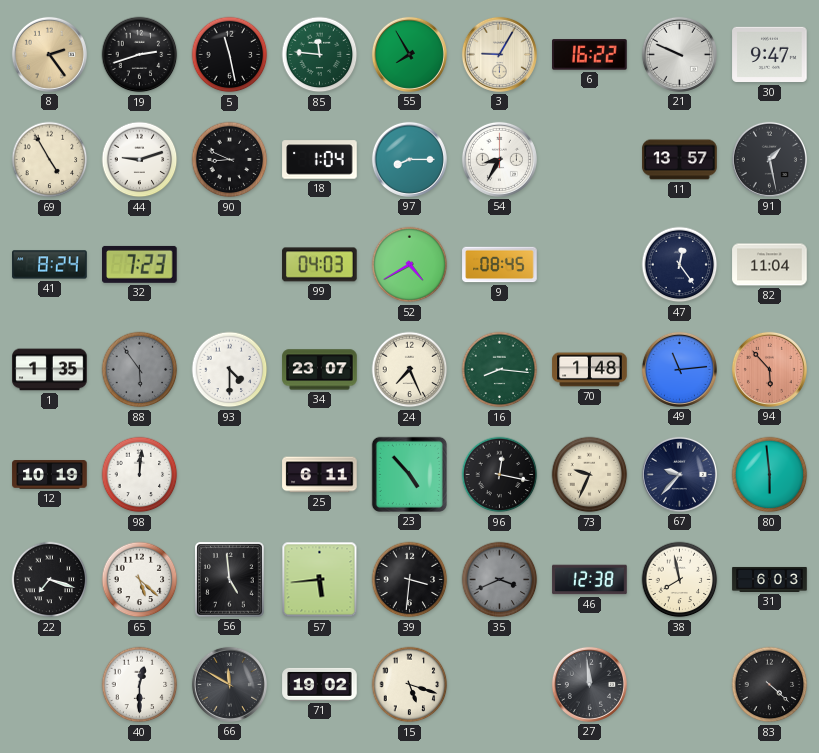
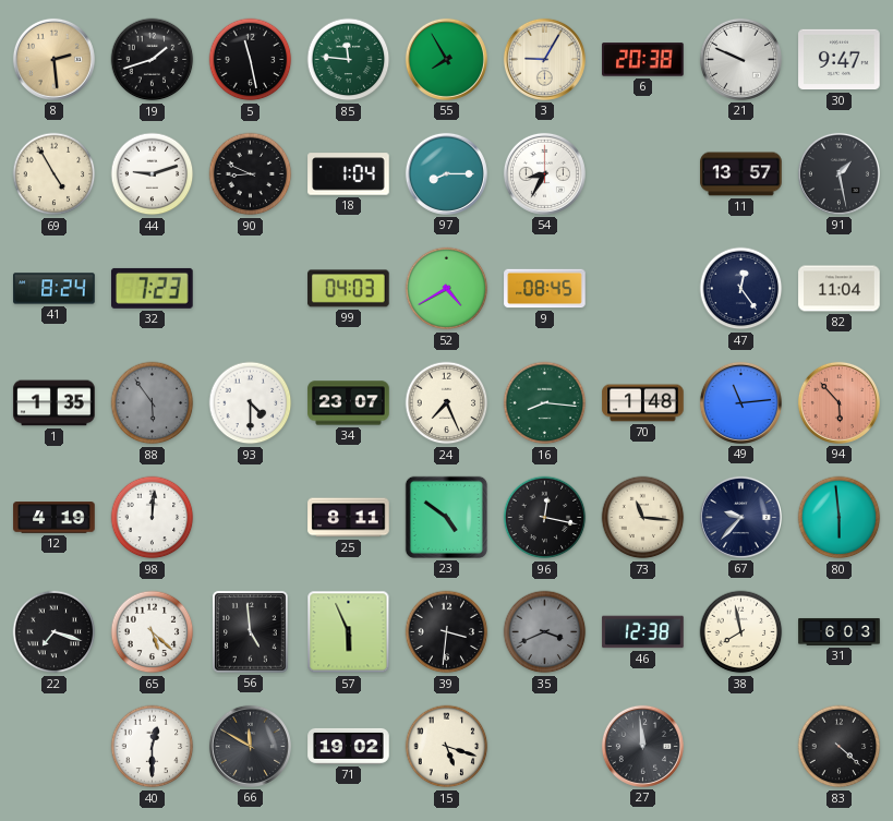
8: 2:24 -> 2:29
19: 2:42 -> 1:42
6: 16:22 -> 20:38
12: 10:19 -> 4:19
25: 6:11 -> 8:11
23: 4:53 -> 4:51
73: 9:34 -> 11:16
57: 5:44 -> 5:56
